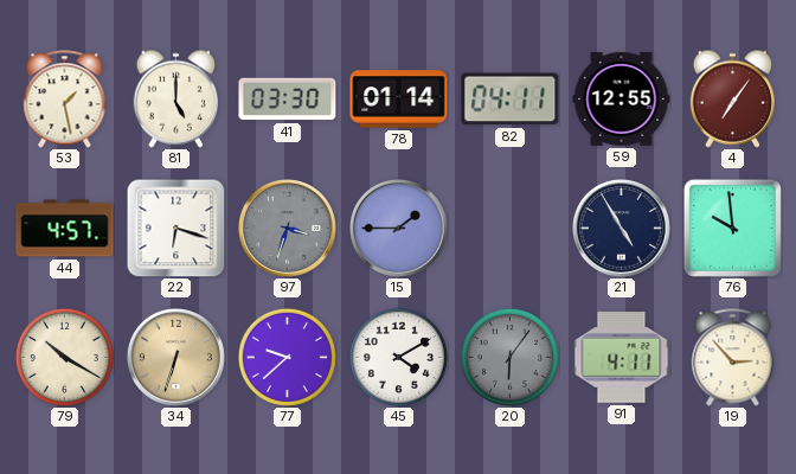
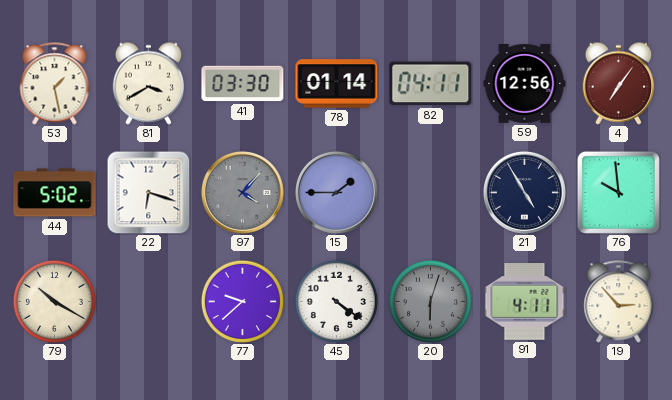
81: 5:00 -> 3:40
59: 12:55 -> 12:56
44: 4:57 -> 5:02
97: 3:33 -> 4:07
34: 6:33 -> none
45: 4:10 -> 4:21
20: 6:06 -> 6:03
